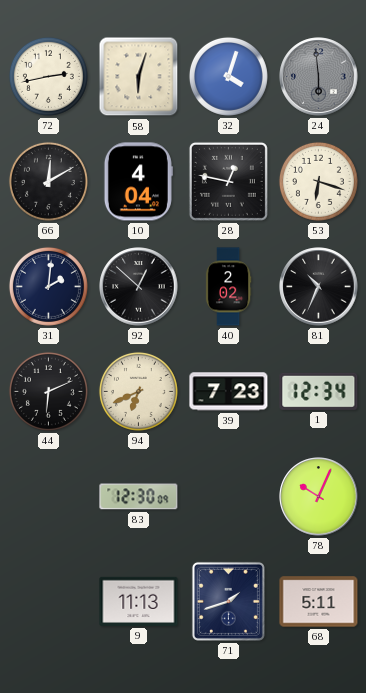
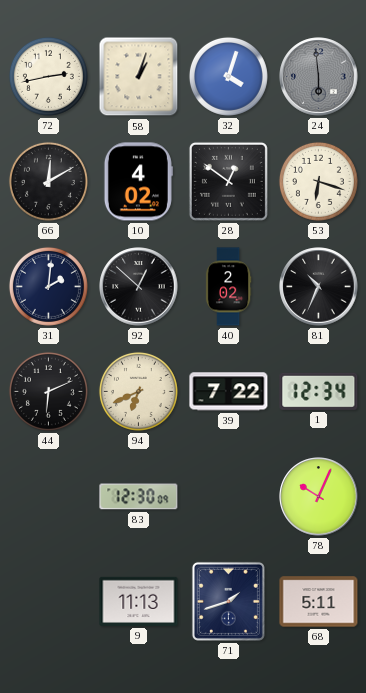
58: 6:03 -> 1:03
10: 4:04 -> 4:02
28: 12:47 -> 12:51
39: 7:23 -> 7:22
